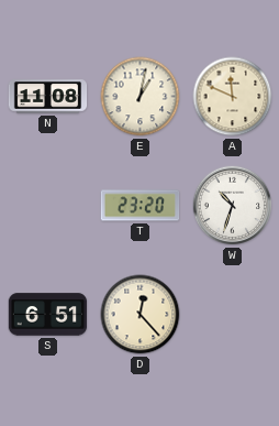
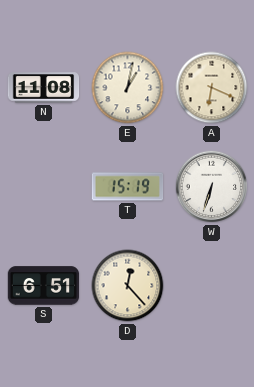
A: 11:49 -> 6:19
T: 23:20 -> 15:19
W: 10:33 -> 6:33
